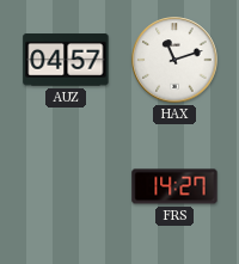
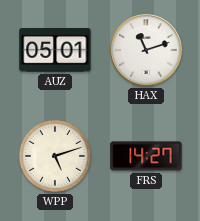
AUZ: 04:57 -> 05:01
WPP: none -> 5:12
